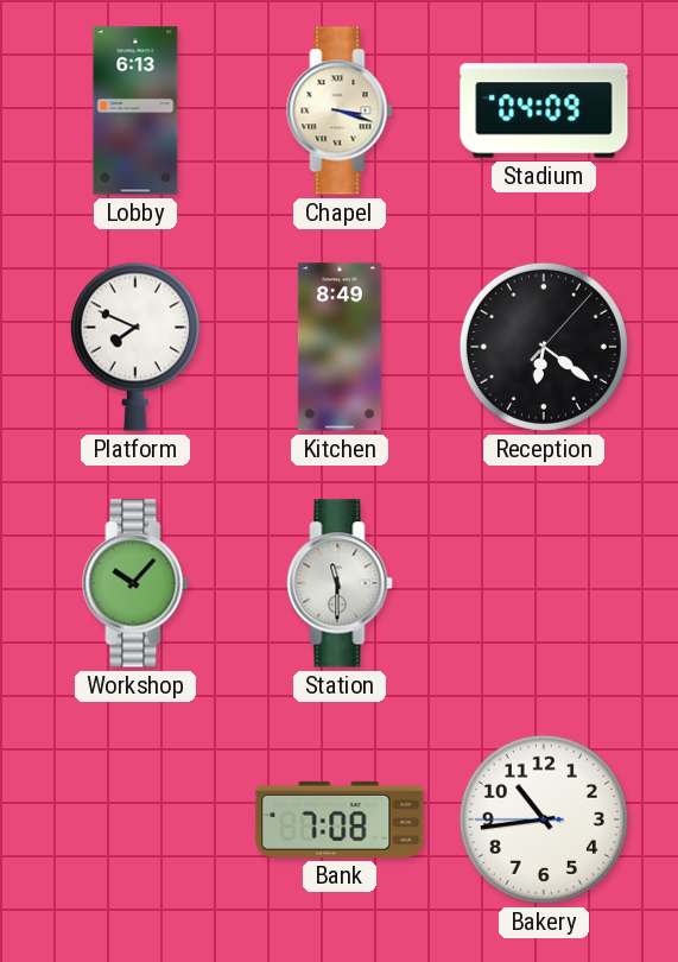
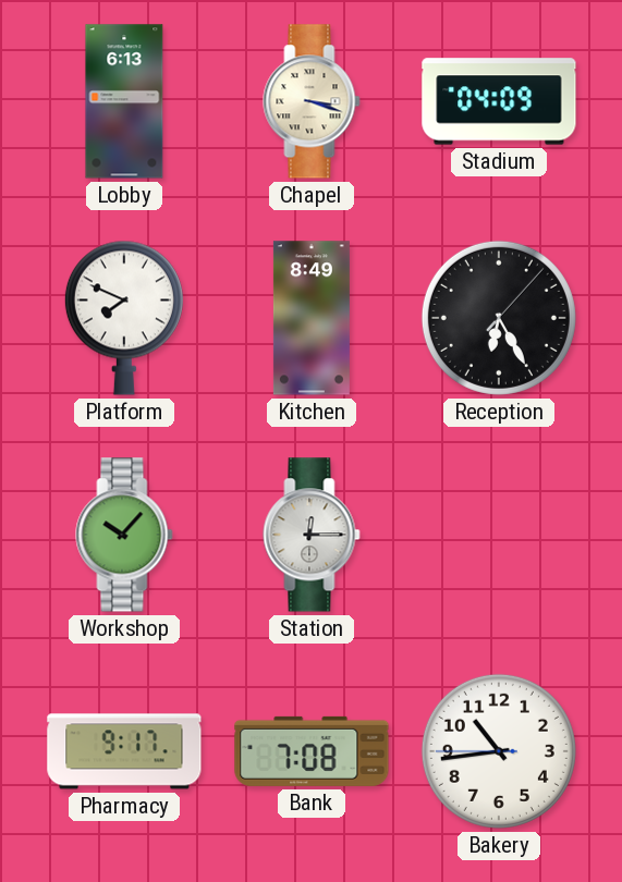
Reception: 6:21 -> 6:25
Station: 11:30 -> 12:15
Pharmacy: none -> 9:17
